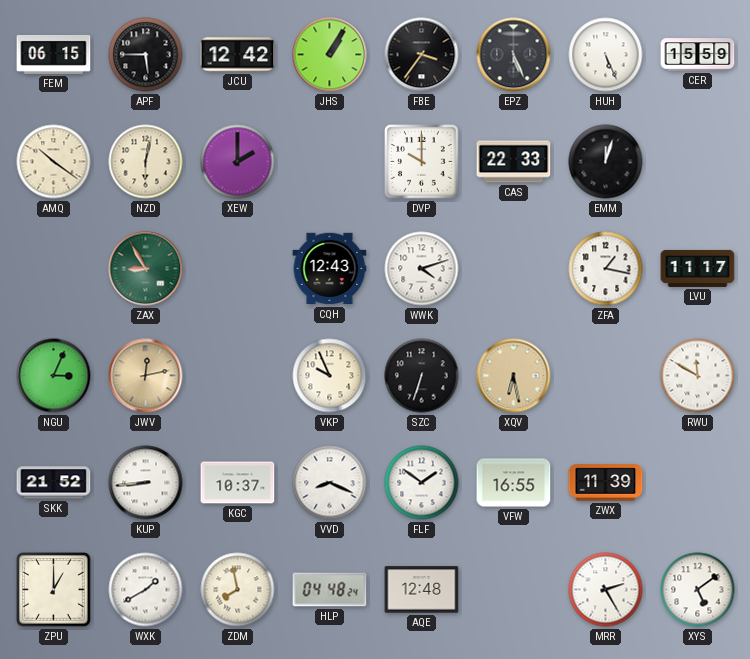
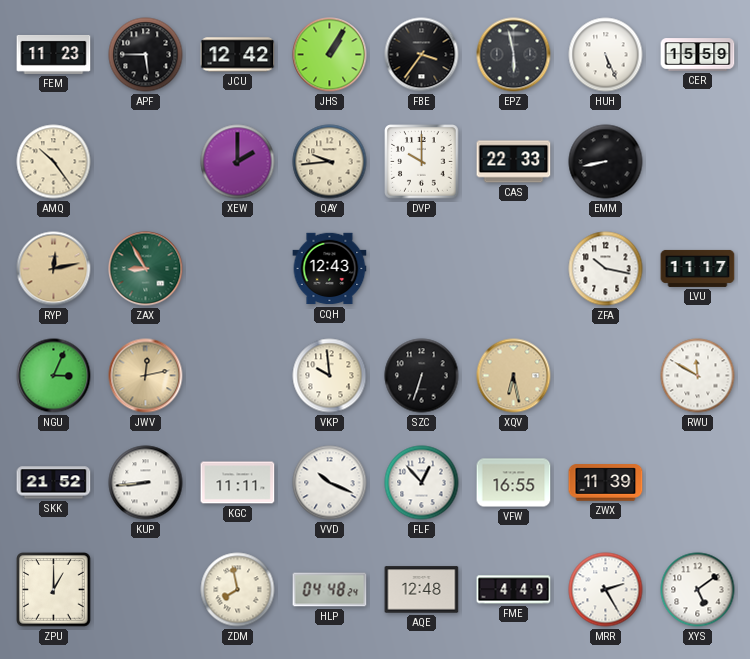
FEM: 06:15 -> 11:23
EPZ: 5:26 -> 5:58
AMQ: 10:21 -> 10:24
NZD: 6:02 -> none
QAY: none -> 9:44
EMM: 12:03 -> 8:43
RYP: none -> 12:13
WWK: 4:12 -> none
ZFA: 1:17 -> 10:17
VKP: 9:56 -> 9:59
KGC: 10:37 -> 11:11
VVD: 8:19 -> 10:19
FLF: 1:51 -> 12:53
WXK: 1:40 -> none
FME: none -> 4:49
